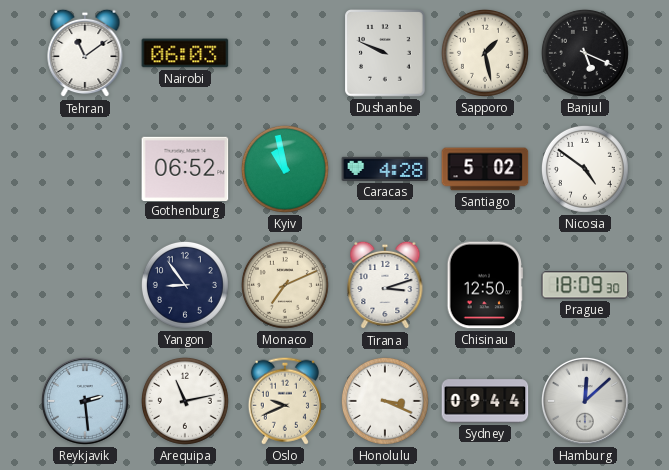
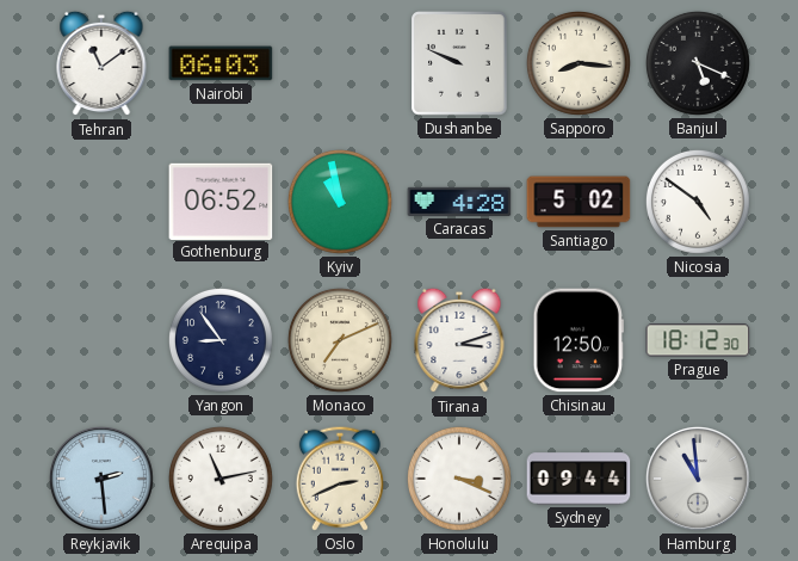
Sapporo: 1:28 -> 8:16
Prague: 18:09 -> 18:12
Oslo: 9:41 -> 2:41
Hamburg: 12:08 -> 10:59
